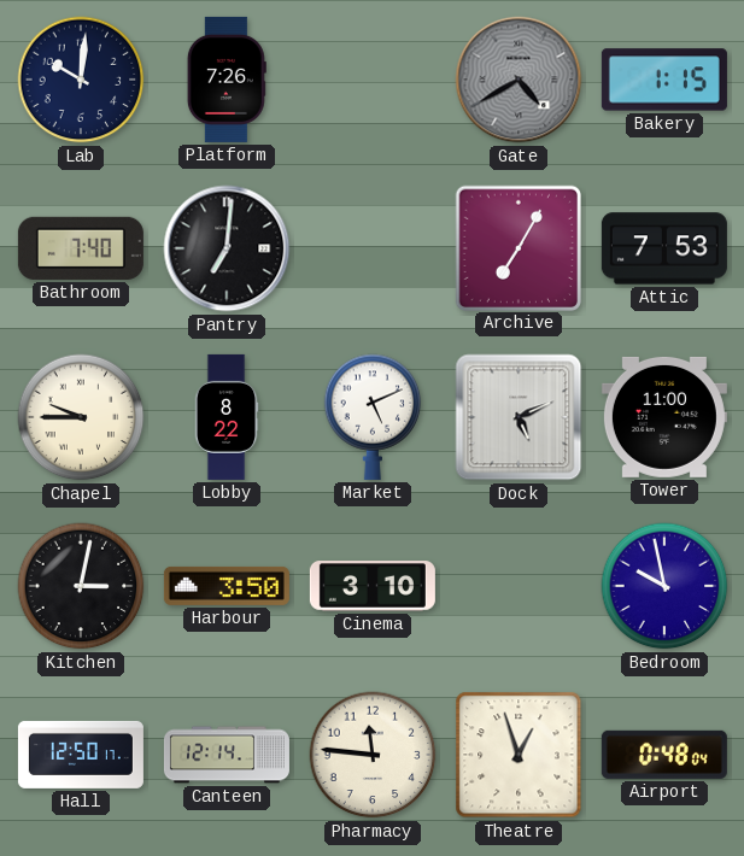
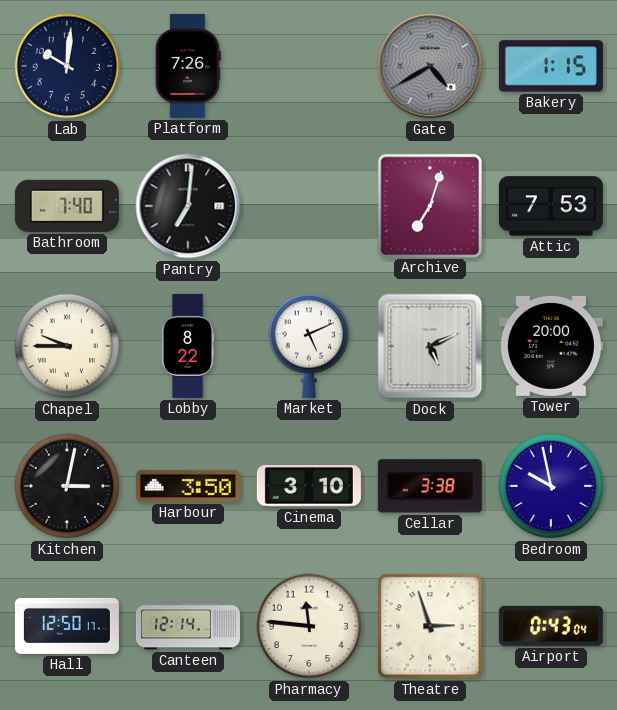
Archive: 7:05 -> 7:03
Tower: 11:00 -> 20:00
Cellar: none -> 3:38
Theatre: 12:57 -> 2:57
Airport: 0:48 -> 0:43
